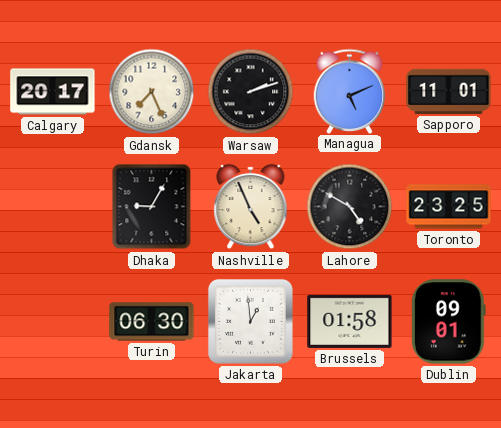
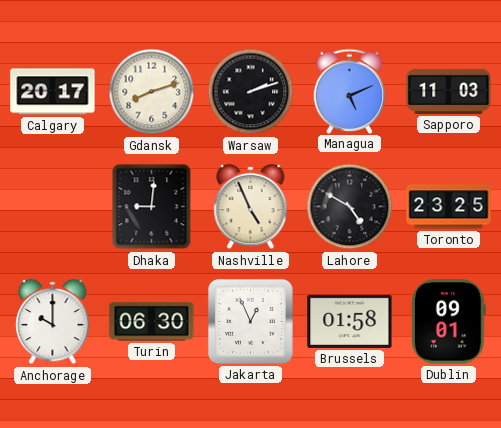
Gdansk: 7:26 -> 8:12
Sapporo: 11:01 -> 11:03
Dhaka: 9:05 -> 9:01
Anchorage: none -> 10:00
Jakarta: 12:59 -> 12:56
